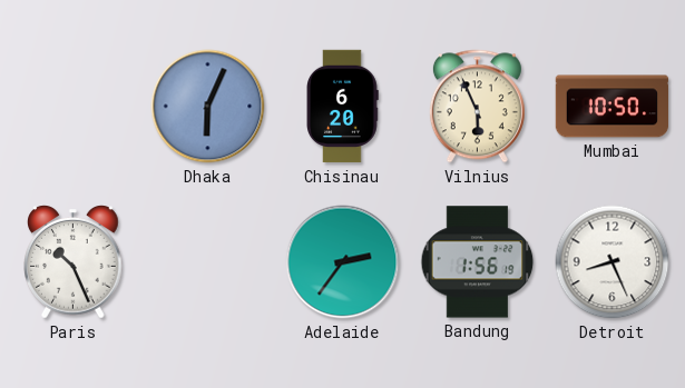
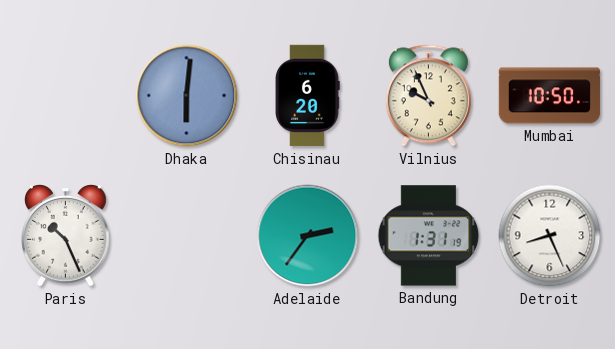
Dhaka: 6:04 -> 6:01
Vilnius: 5:56 -> 9:56
Bandung: 1:56 -> 1:31
